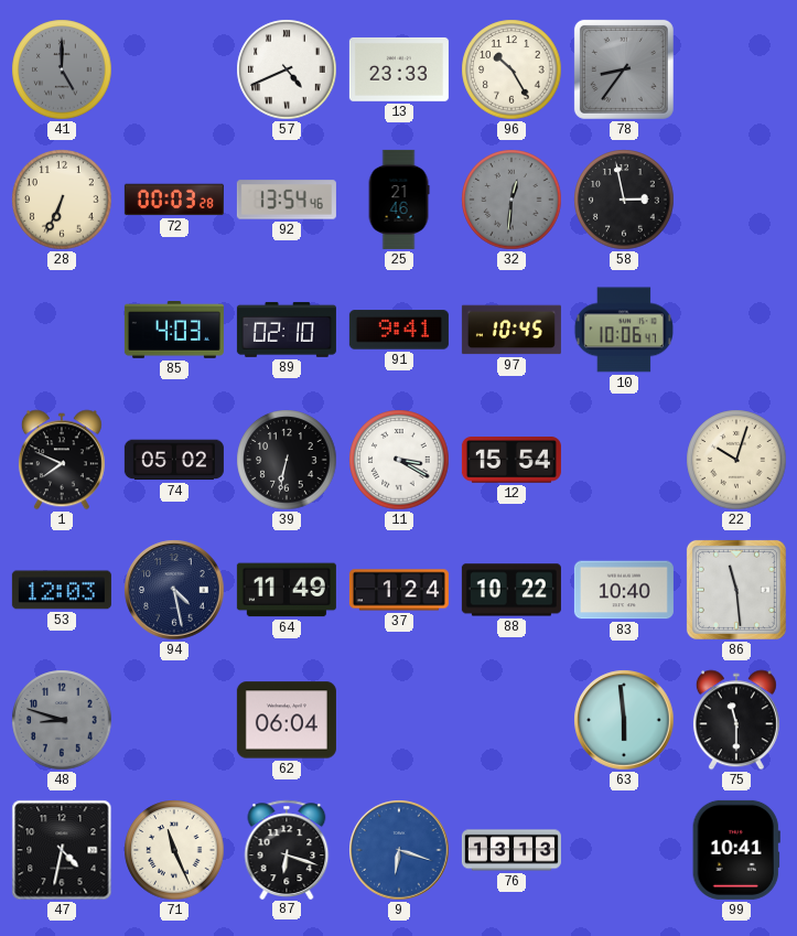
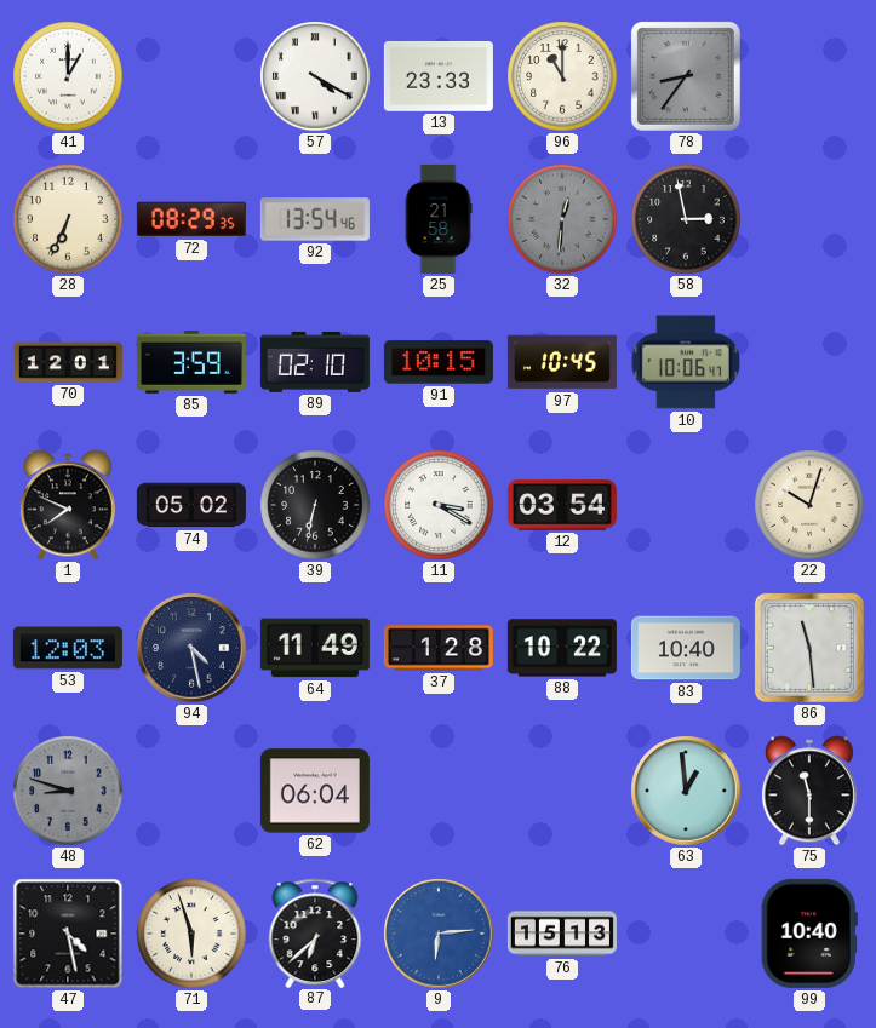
41: 5:00 -> 1:00
41 dial: grey -> white
57: 4:41 -> 4:20
96: 10:25 -> 11:00
72: 00:03 -> 08:29
25: 21:46 -> 21:58
70: none -> 12:01
85: 4:03 -> 3:59
91: 9:41 -> 10:15
12: 15:54 -> 03:54
37: 1:24 -> 1:28
63: 5:59 -> 12:59
47: 4:32 -> 4:28
71: 11:26 -> 5:57
87: 6:18 -> 6:38
9: 6:18 -> 6:14
76: 13:13 -> 15:13
99: 10:41 -> 10:40
